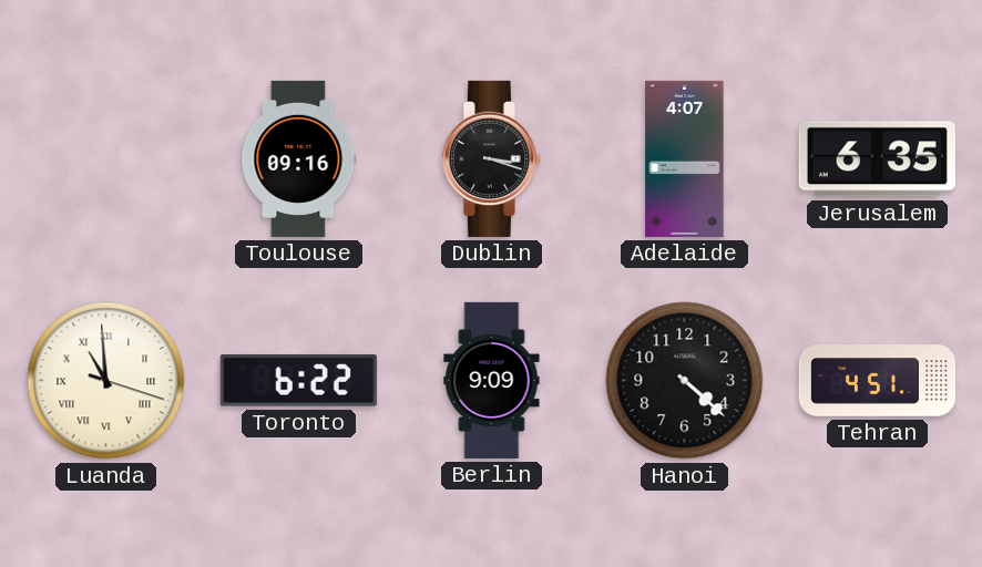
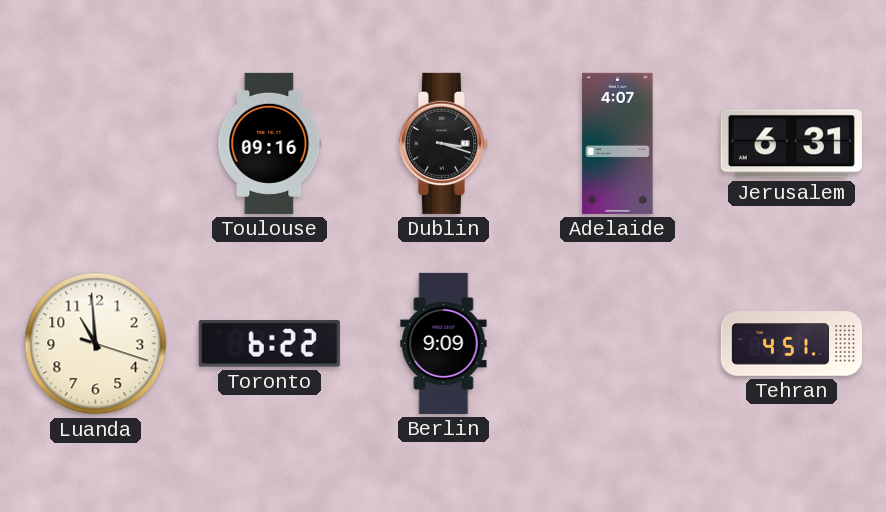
Jerusalem: 6:35 -> 6:31
Luanda numerals: Roman -> Arabic
Hanoi: 4:22 -> none
